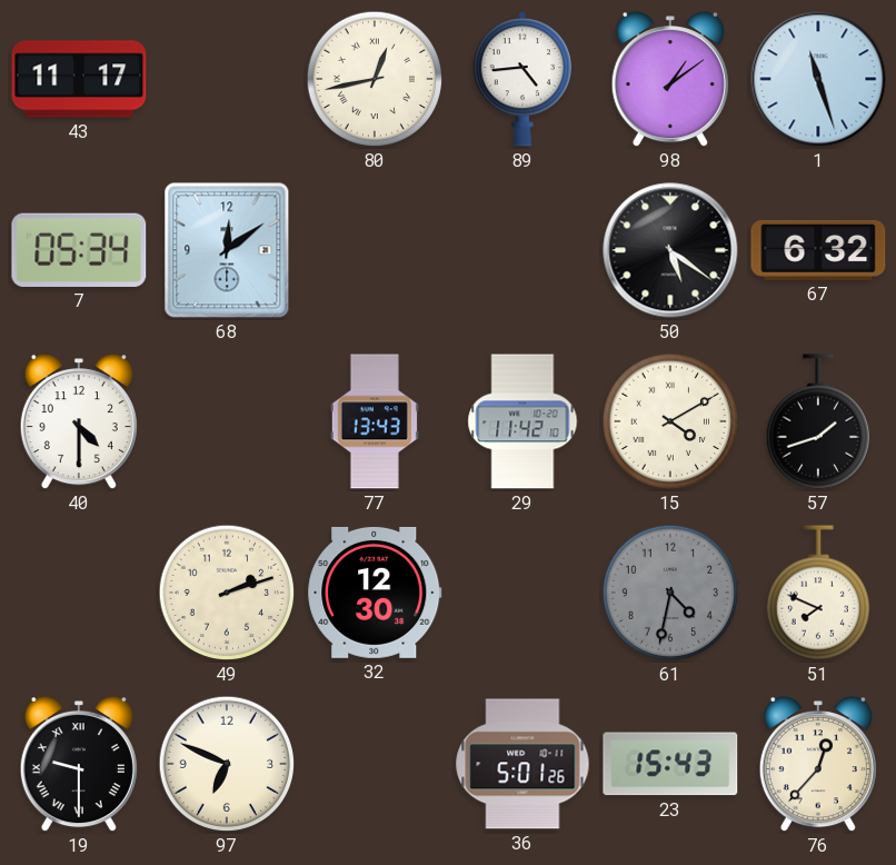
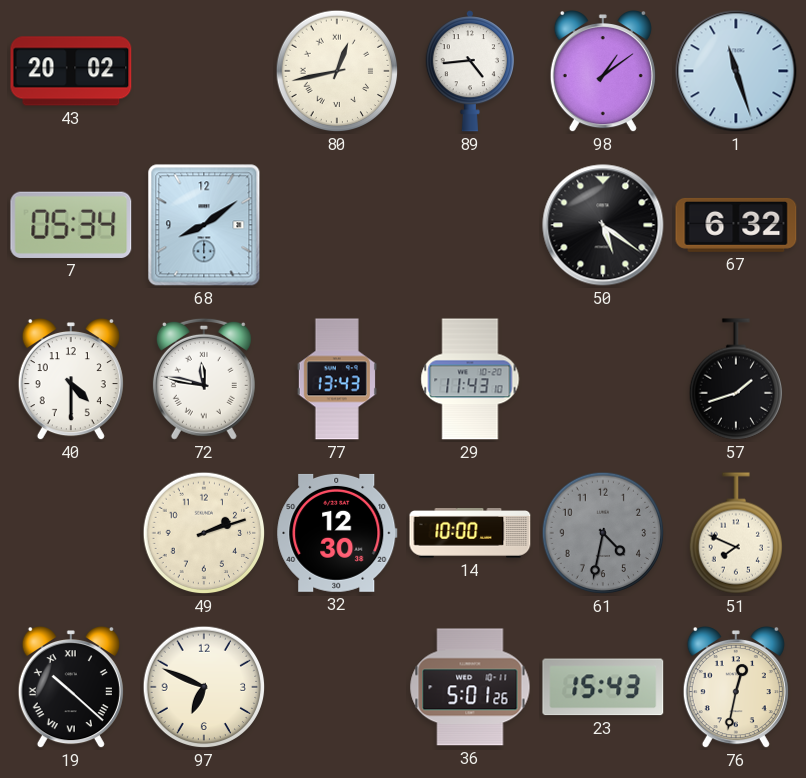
43: 11:17 -> 20:02
68: 12:09 -> 8:09
72: none -> 11:47
29: 11:42 -> 11:43
15: 4:10 -> none
14: none -> 10:00
19: 9:30 -> 10:22
76: 12:37 -> 12:32
